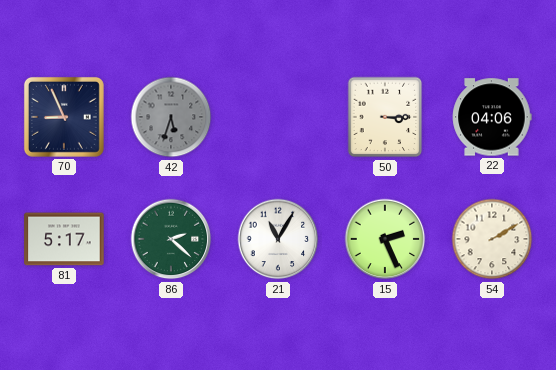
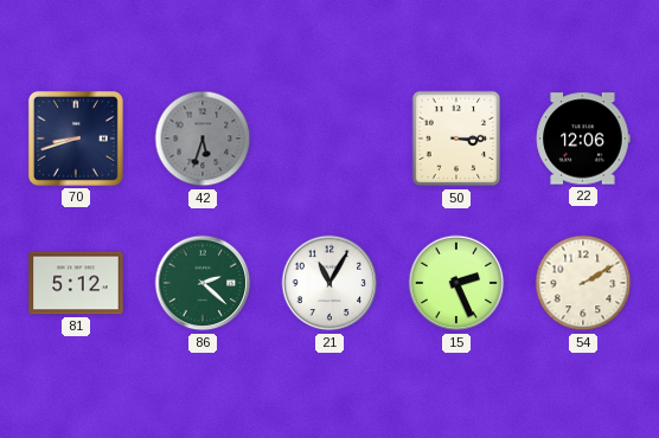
70: 8:56 -> 8:42
22: 04:06 -> 12:06
81: 5:17 -> 5:12
